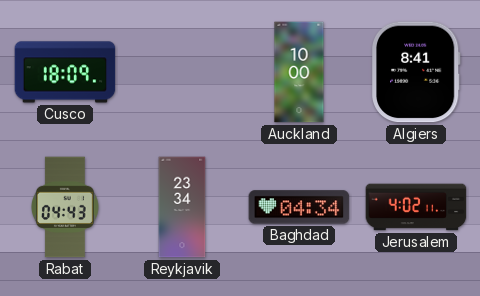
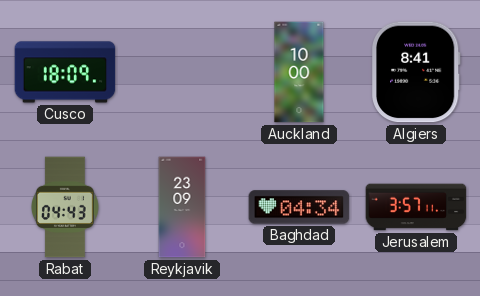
Reykjavik: 23:34 -> 23:09
Jerusalem: 4:02 -> 3:57
